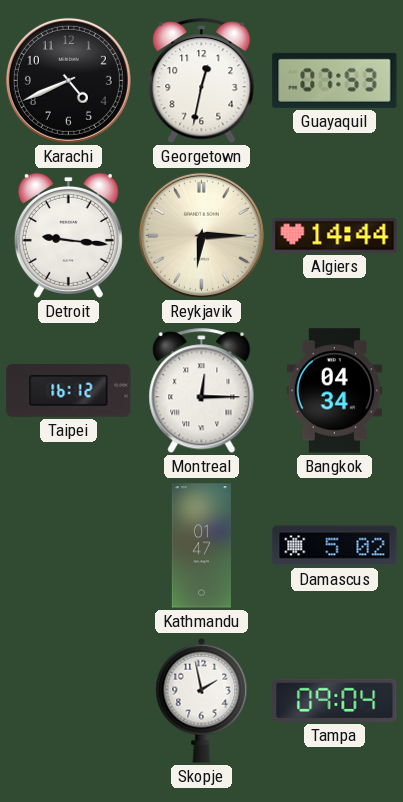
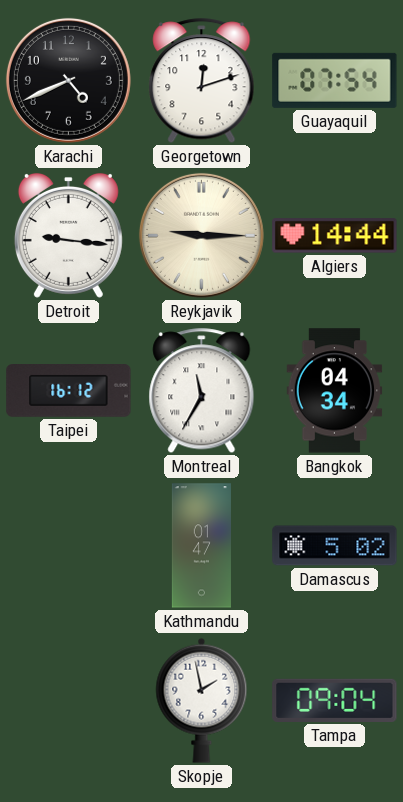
Georgetown: 12:32 -> 12:12
Guayaquil: 07:53 -> 07:54
Reykjavik: 6:15 -> 9:15
Montreal: 12:15 -> 11:35
